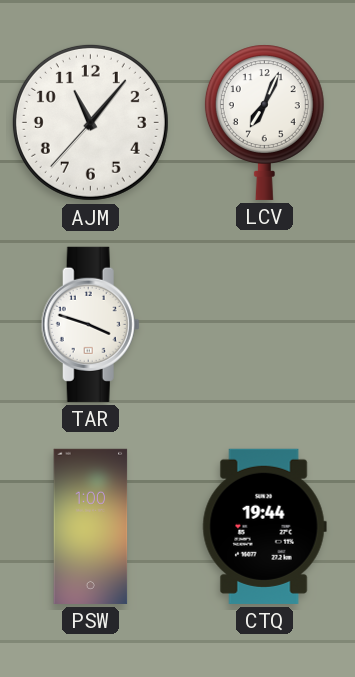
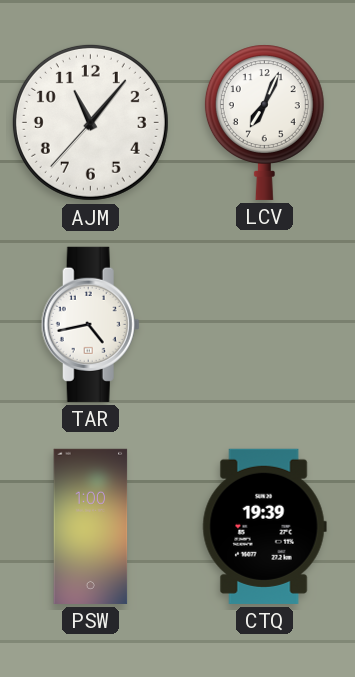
TAR: 3:48 -> 4:43
CTQ: 19:44 -> 19:39
